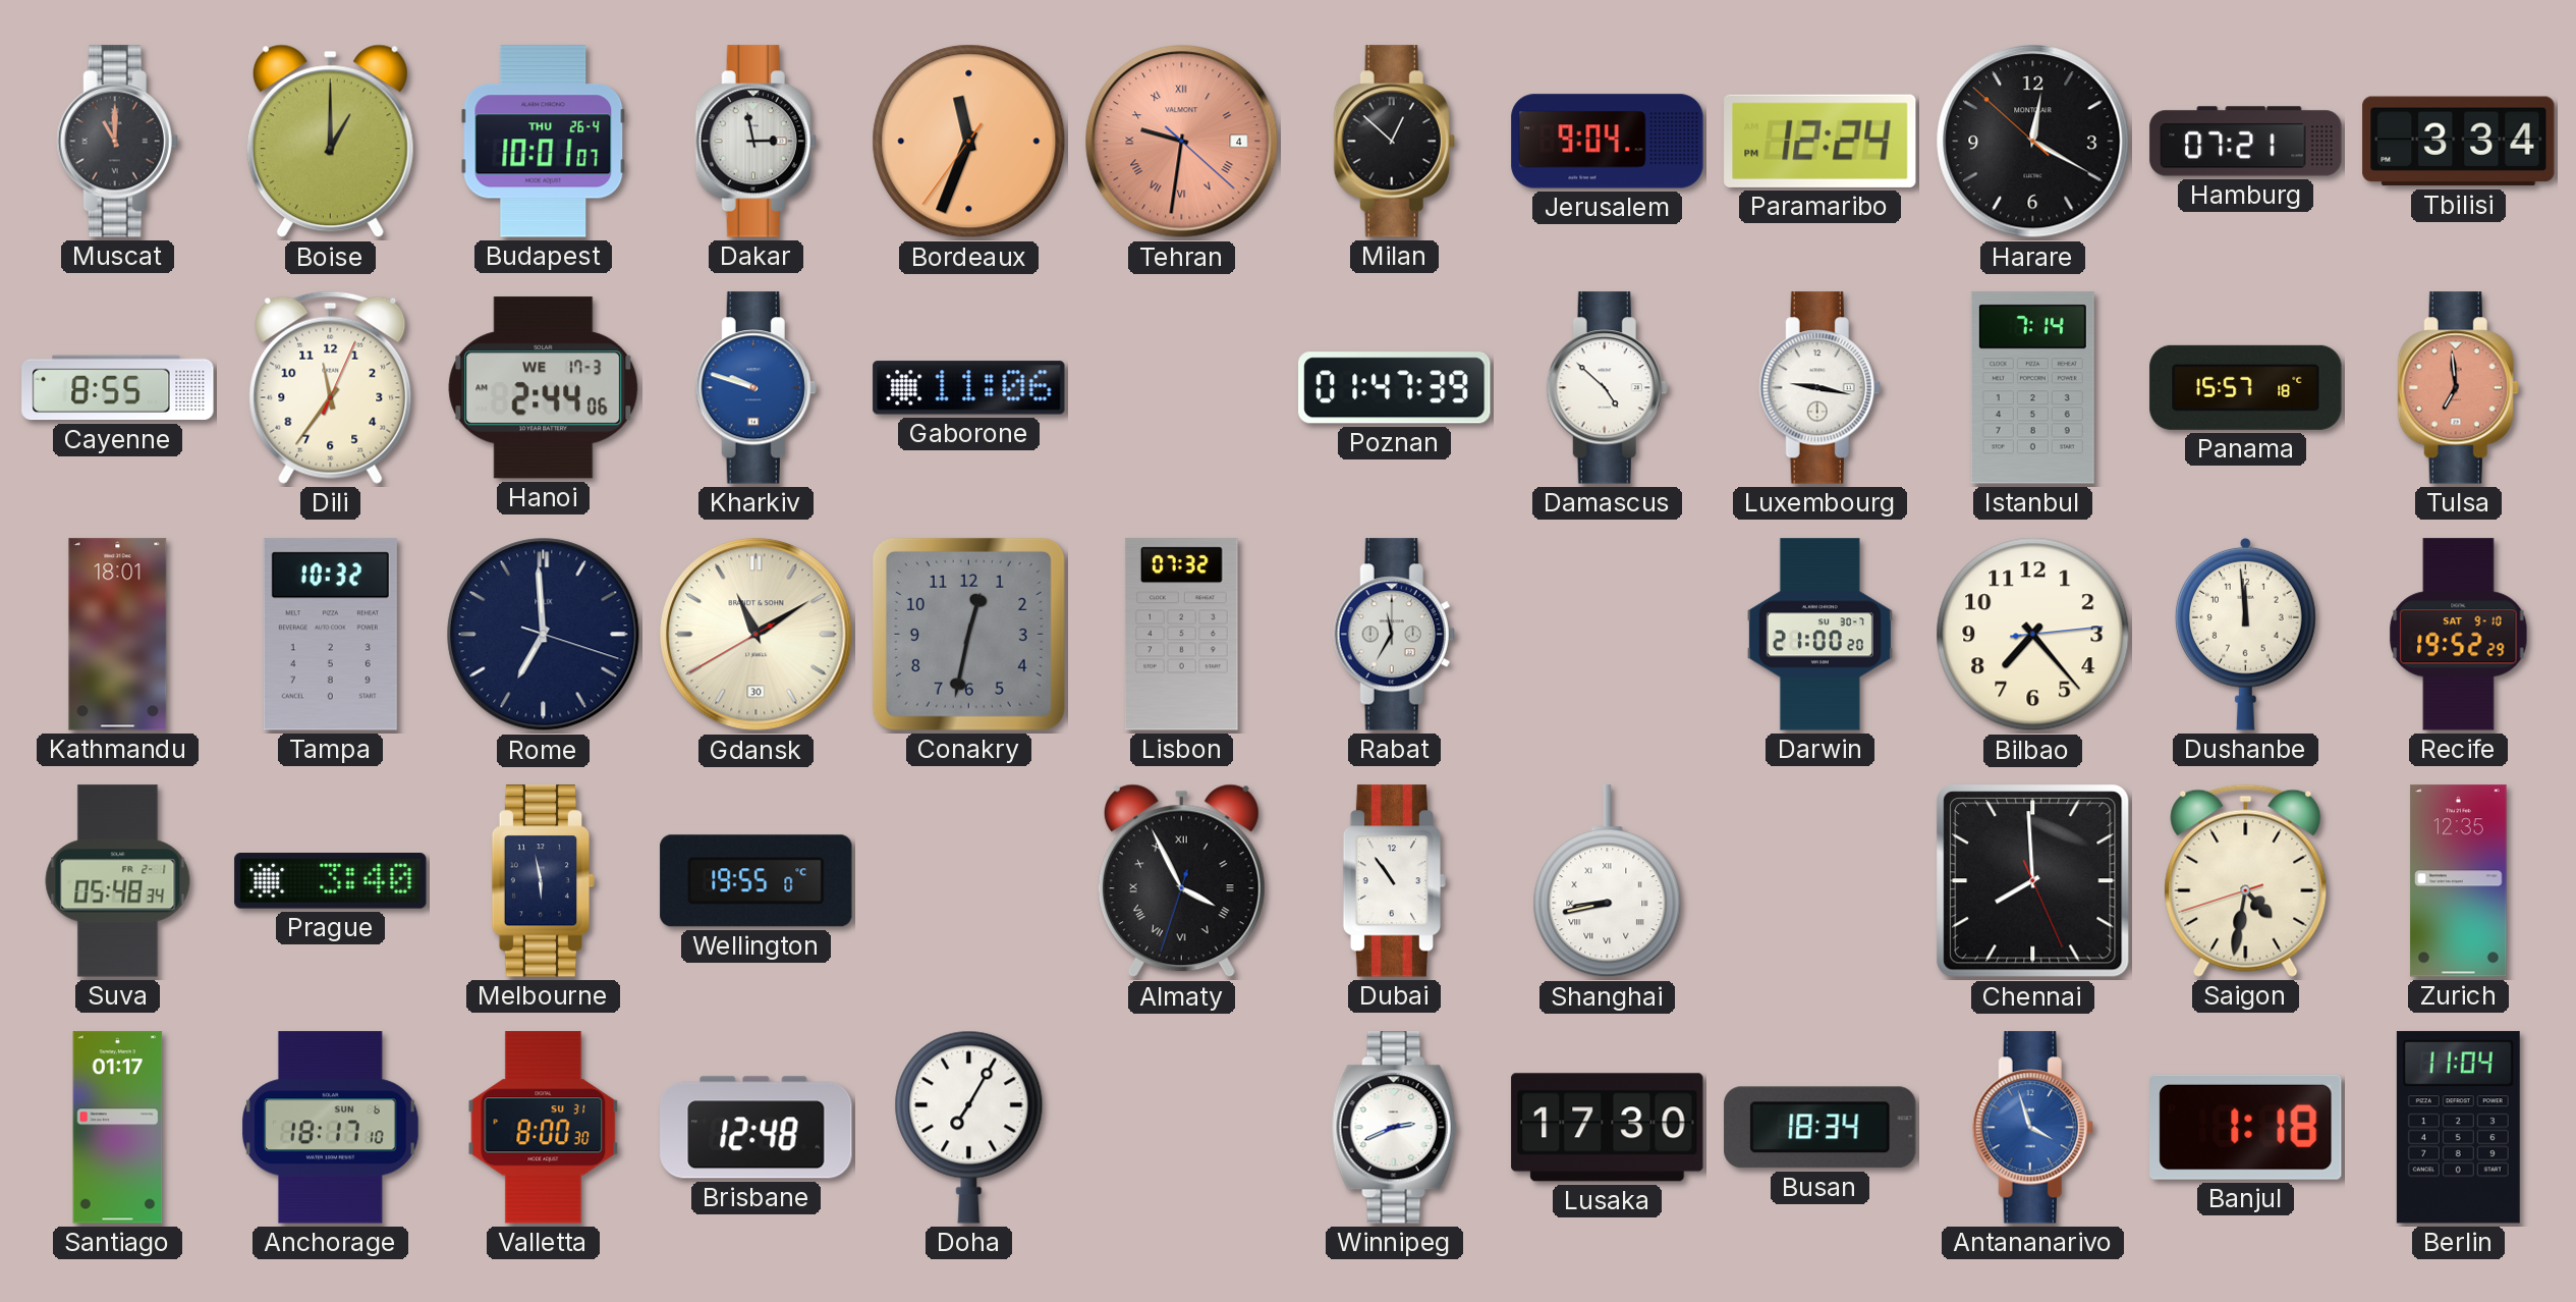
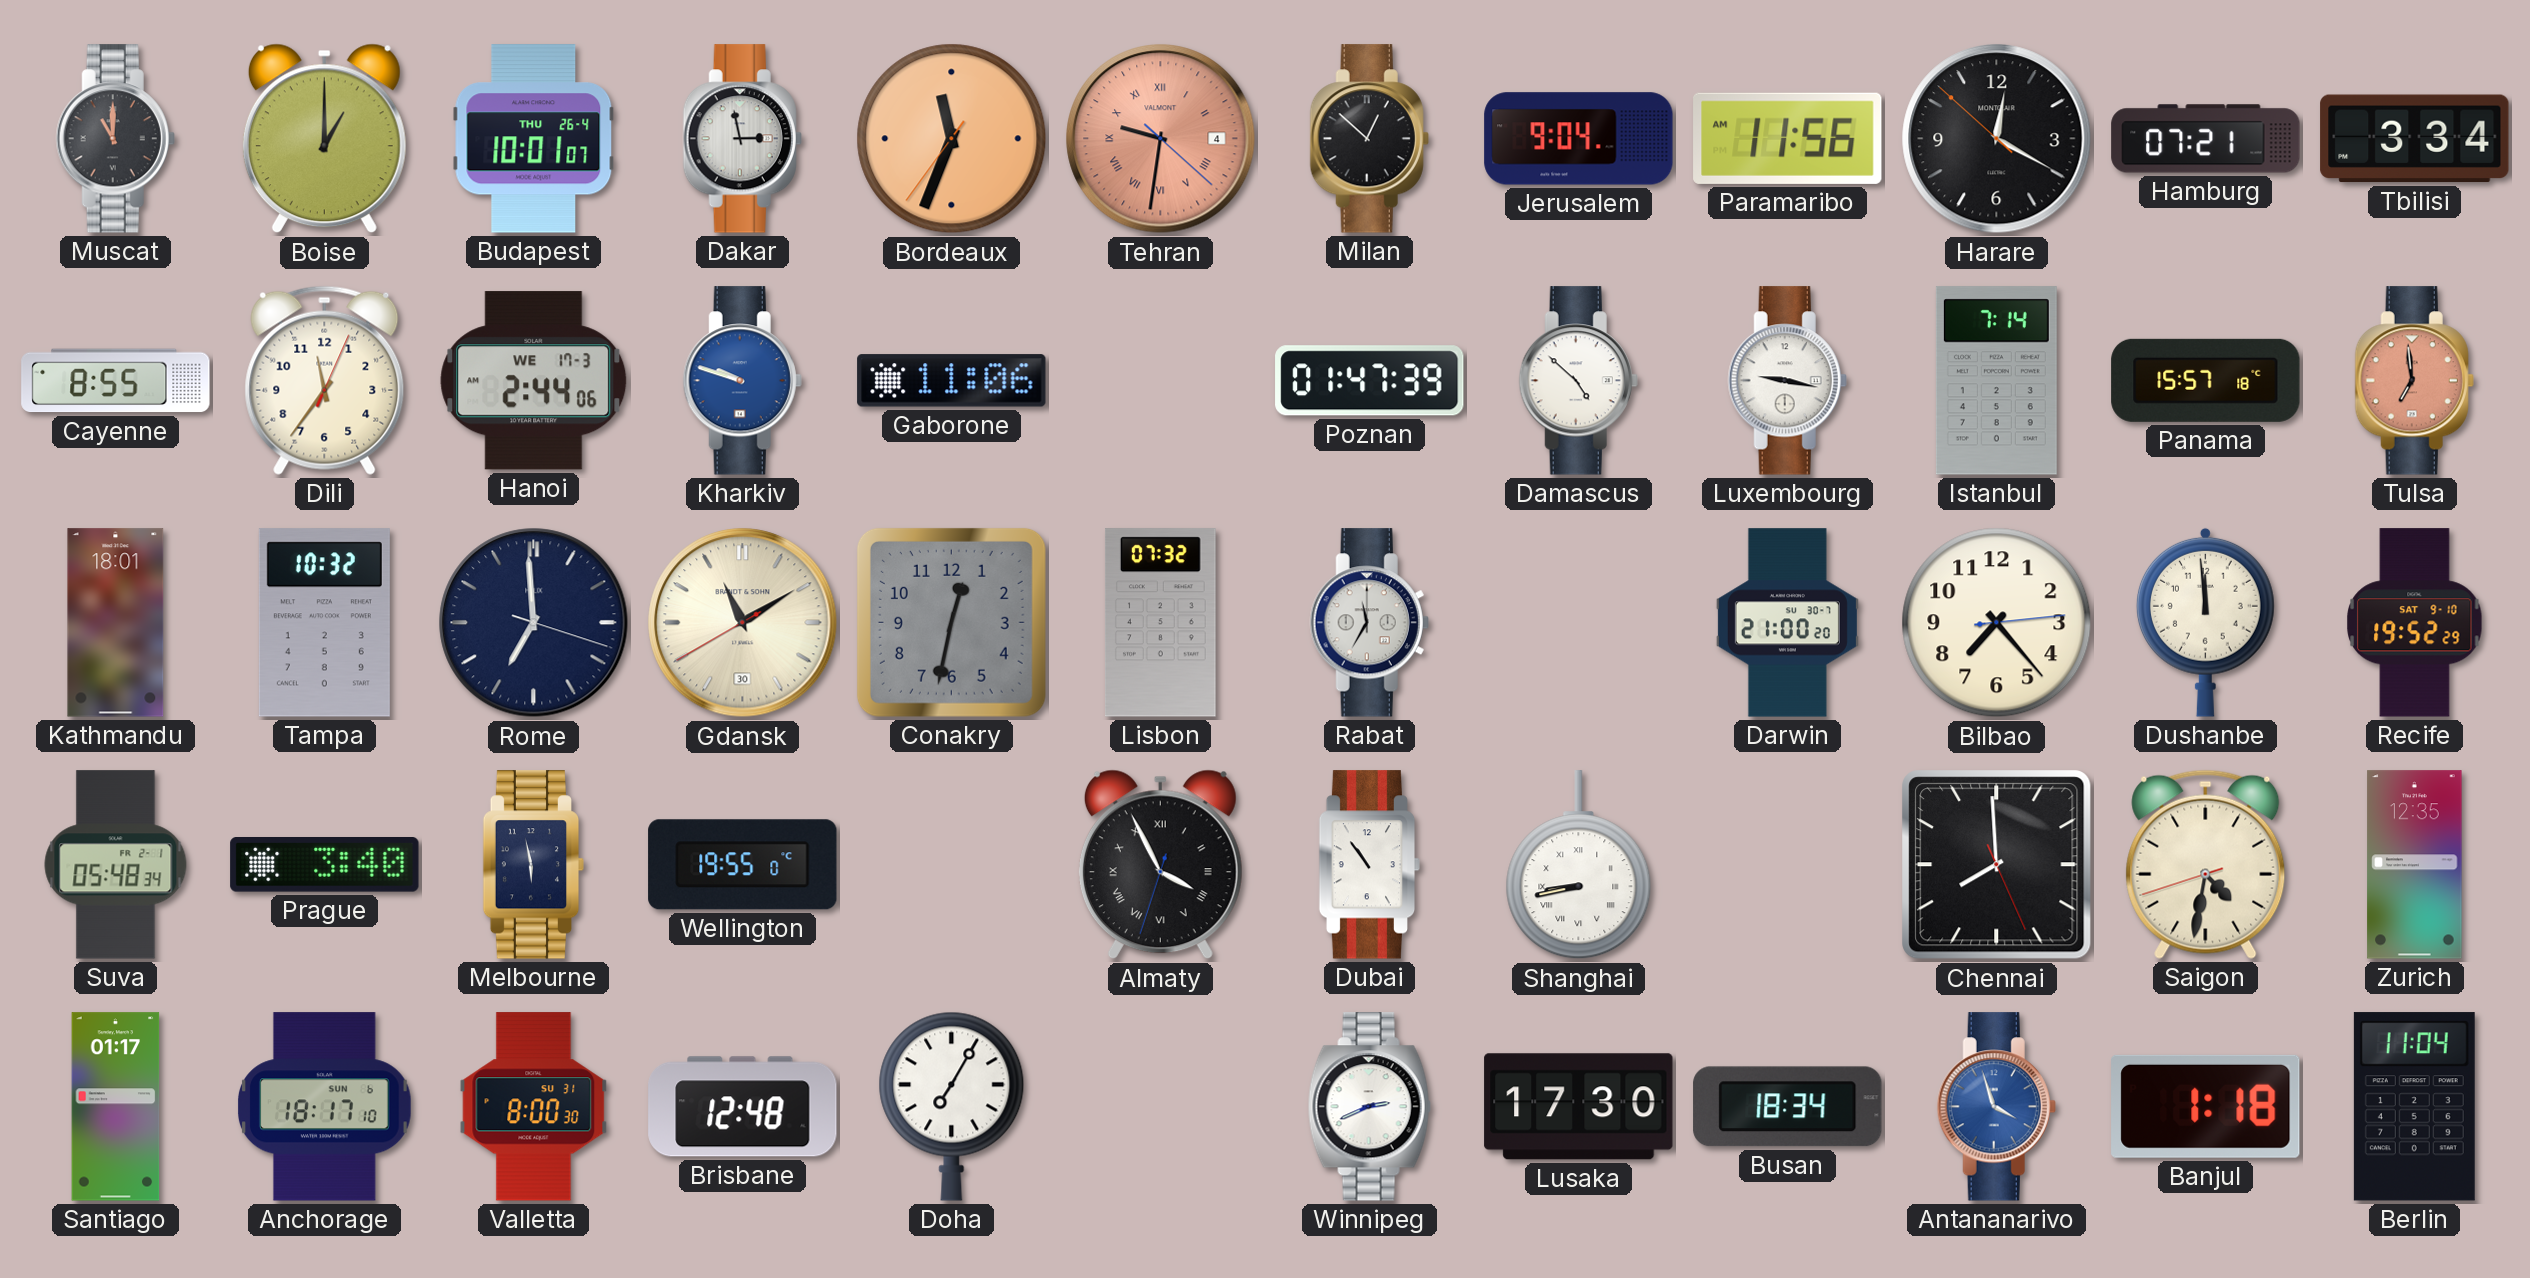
Paramaribo: 12:24 -> 11:56
